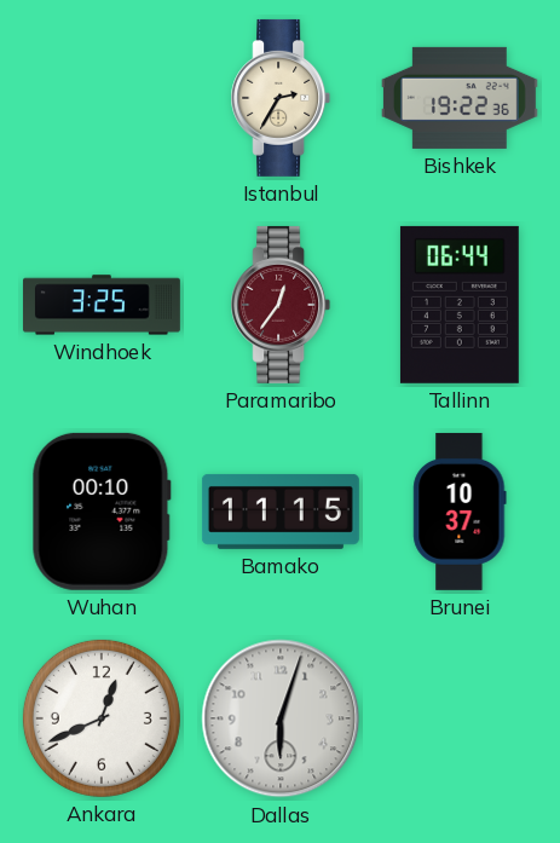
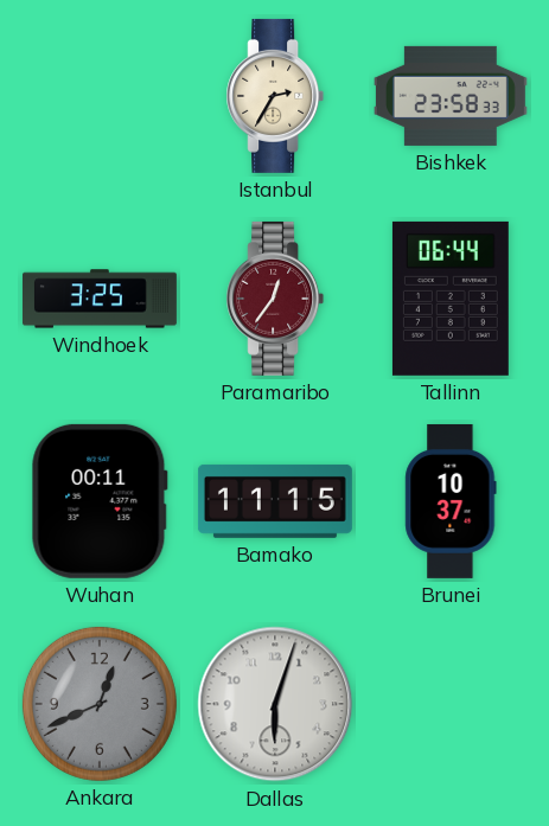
Bishkek: 19:22 -> 23:58
Wuhan: 00:10 -> 00:11
Ankara dial: white -> grey
